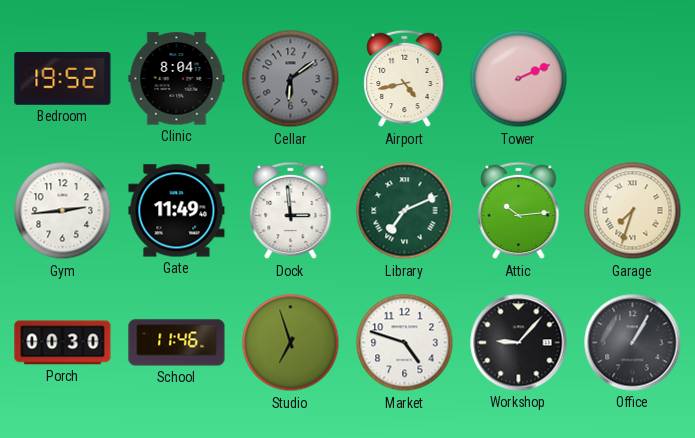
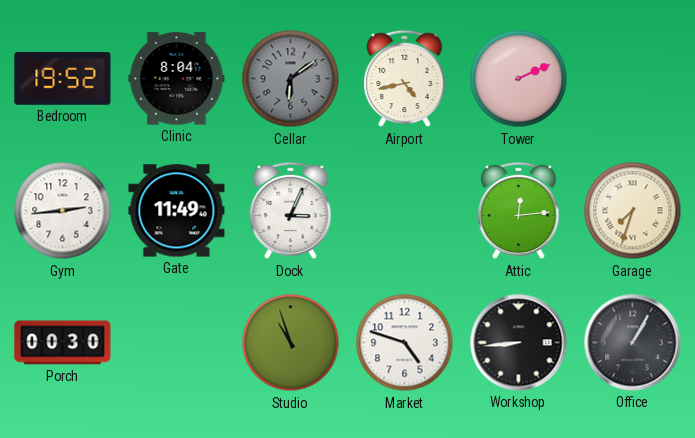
Dock: 2:59 -> 3:04
Library: 7:11 -> none
Attic: 10:14 -> 12:14
School: 11:46 -> none
Studio: 6:57 -> 10:57
Workshop: 9:07 -> 8:44
